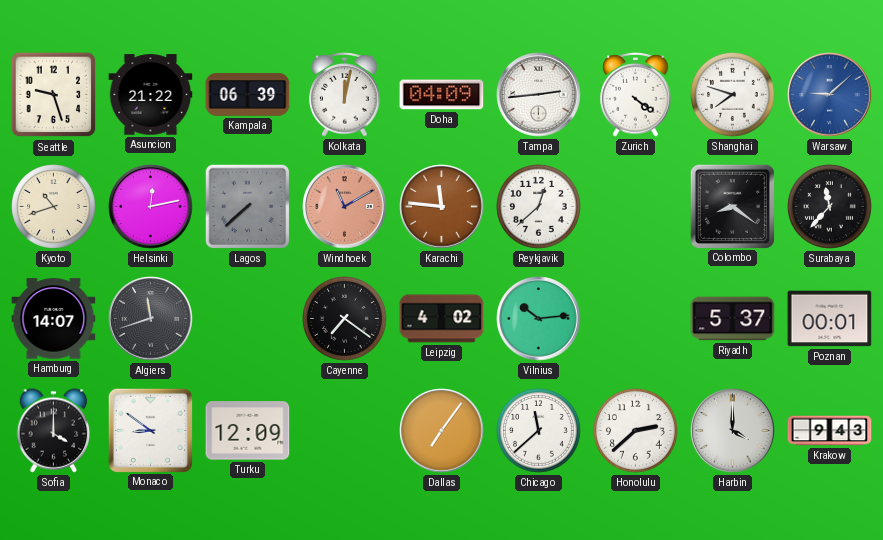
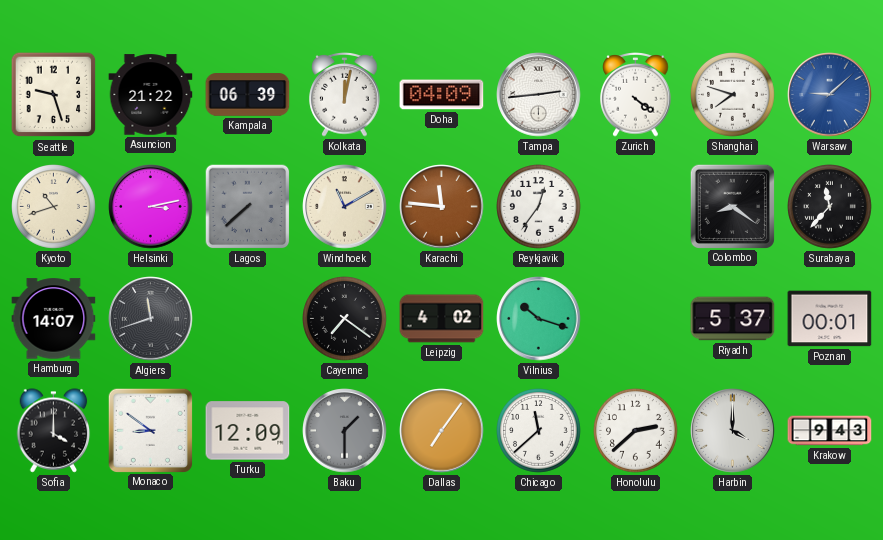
Helsinki: 12:13 -> 3:13
Windhoek dial: salmon -> cream
Reykjavik: 12:38 -> 12:36
Vilnius: 10:14 -> 10:18
Baku: none -> 1:30
